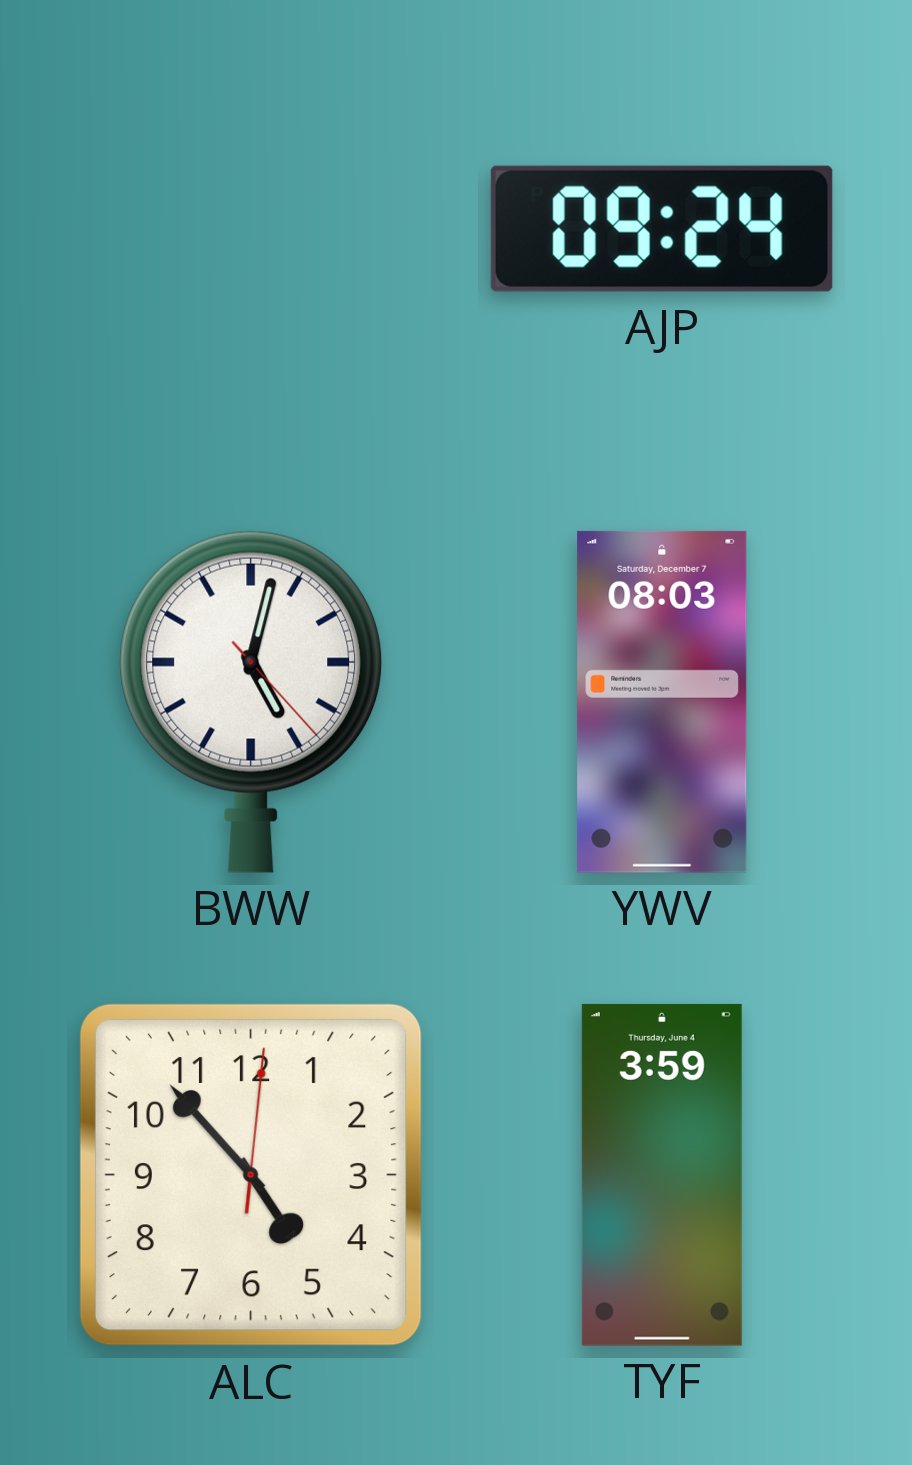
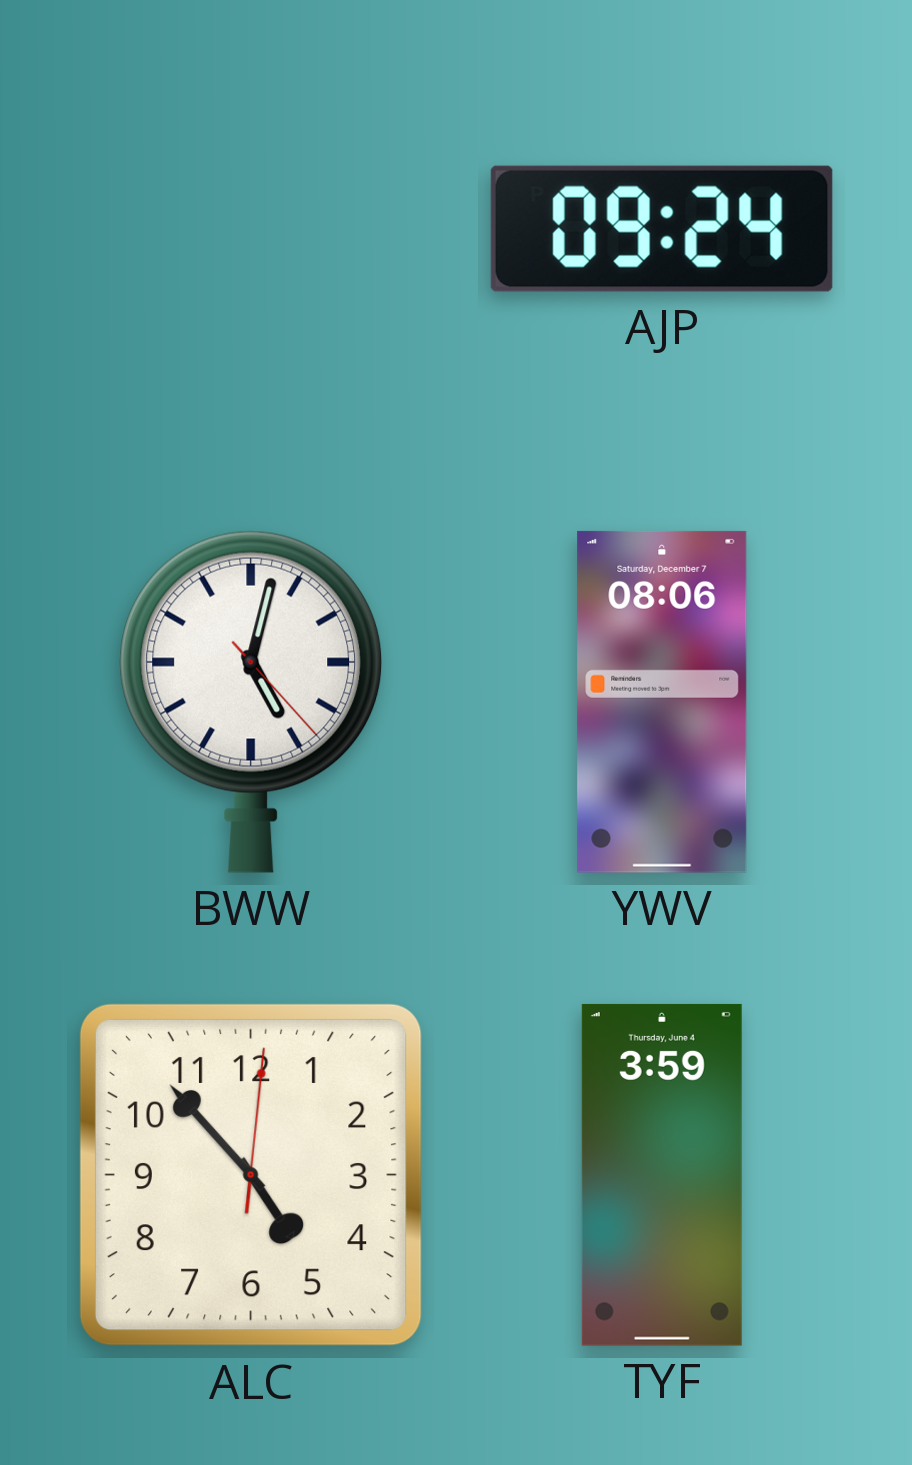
YWV: 08:03 -> 08:06
